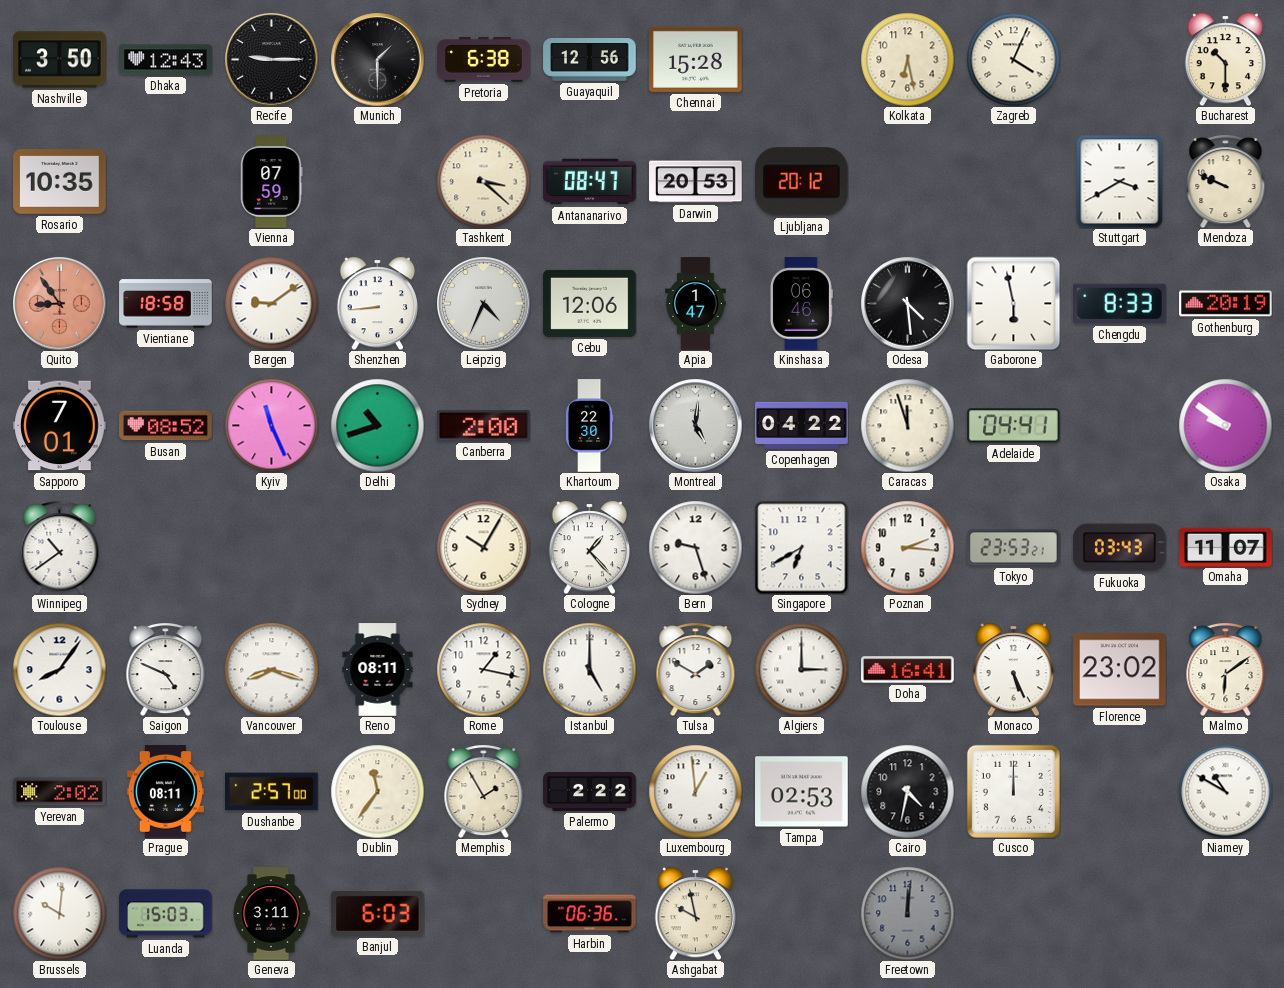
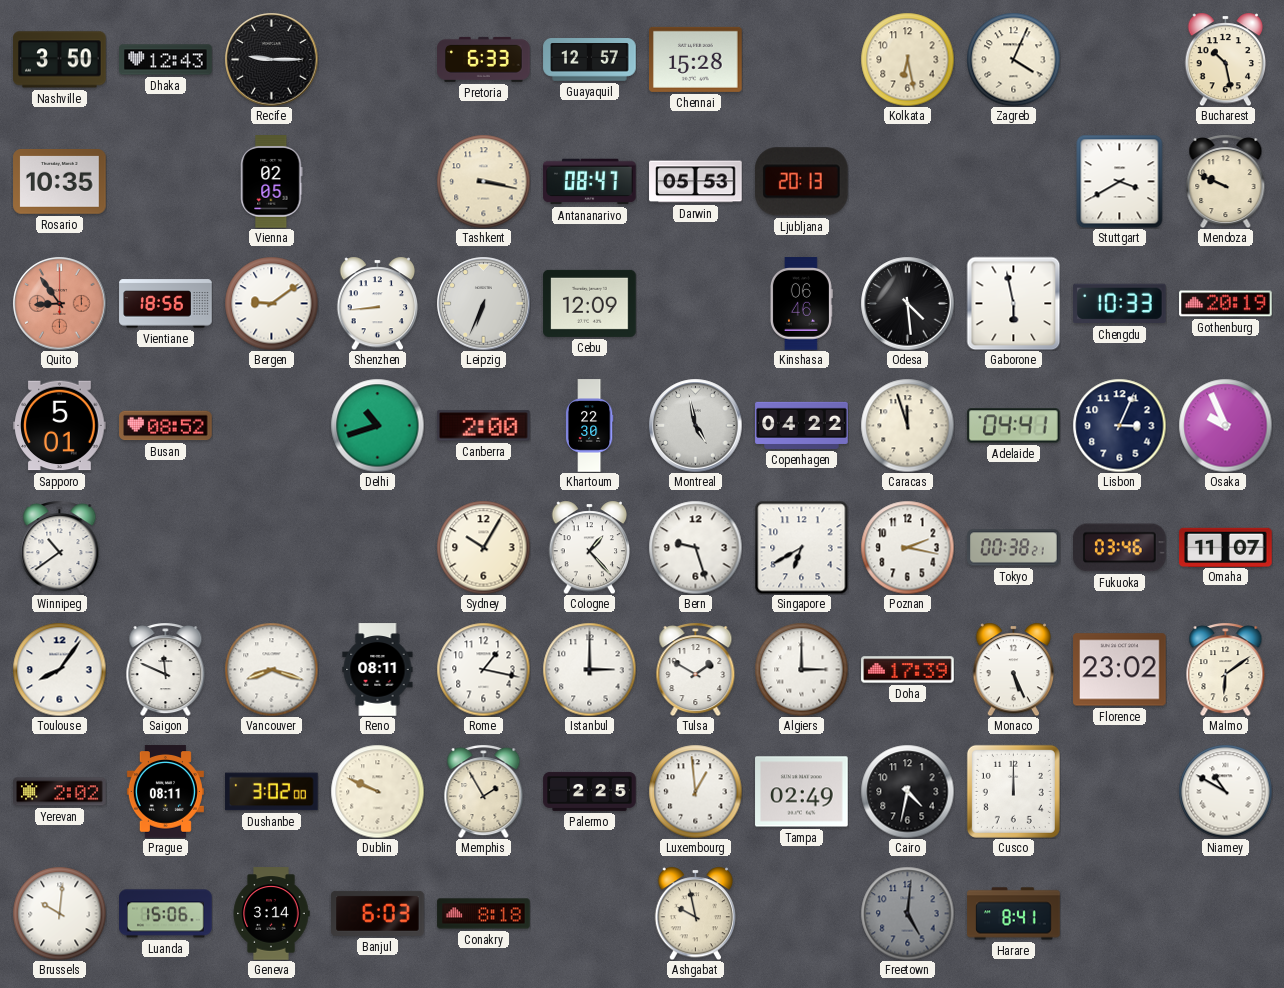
Munich: 1:30 -> none
Pretoria: 6:38 -> 6:33
Guayaquil: 12:56 -> 12:57
Bucharest: 10:30 -> 10:28
Vienna: 07:59 -> 02:05
Tashkent: 3:22 -> 3:17
Darwin: 20:53 -> 05:53
Ljubljana: 20:12 -> 20:13
Vientiane: 18:58 -> 18:56
Leipzig: 4:34 -> 6:34
Cebu: 12:06 -> 12:09
Apia: 1:47 -> none
Chengdu: 8:33 -> 10:33
Sapporo: 7:01 -> 5:01
Kyiv: 11:26 -> none
Montreal: 5:01 -> 4:58
Lisbon: none -> 3:04
Osaka: 9:51 -> 9:56
Poznan: 2:16 -> 2:17
Tokyo: 23:53 -> 00:38
Fukuoka: 03:43 -> 03:46
Saigon: 4:49 -> 11:49
Istanbul: 5:00 -> 3:00
Doha: 16:41 -> 17:39
Dushanbe: 2:57 -> 3:02
Dublin: 11:36 -> 9:49
Palermo: 2:22 -> 2:25
Tampa: 02:53 -> 02:49
Luanda: 15:03 -> 15:06
Geneva: 3:11 -> 3:14
Conakry: none -> 8:18
Harbin: 06:36 -> none
Freetown: 12:01 -> 5:01
Harare: none -> 8:41
